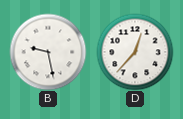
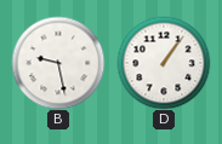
D: 12:37 -> 1:06
